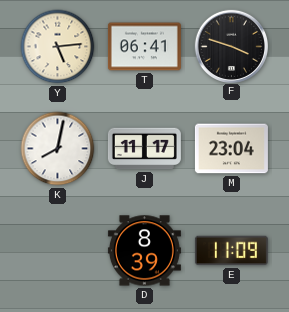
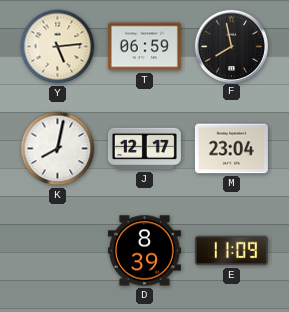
T: 06:41 -> 06:59
F: 3:48 -> 7:58
J: 11:17 -> 12:17
